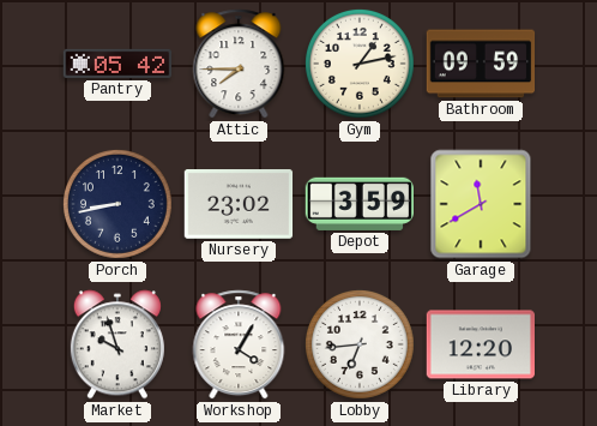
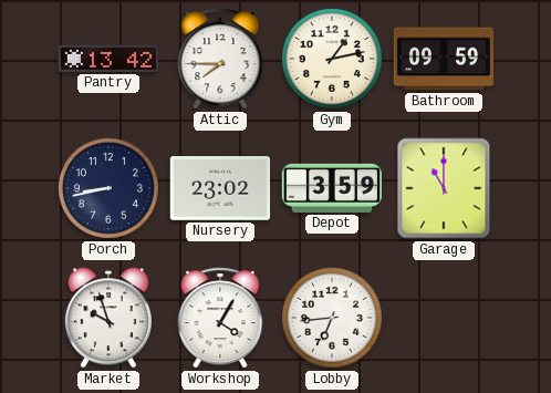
Pantry: 05:42 -> 13:42
Garage: 11:40 -> 11:00
Library: 12:20 -> none
